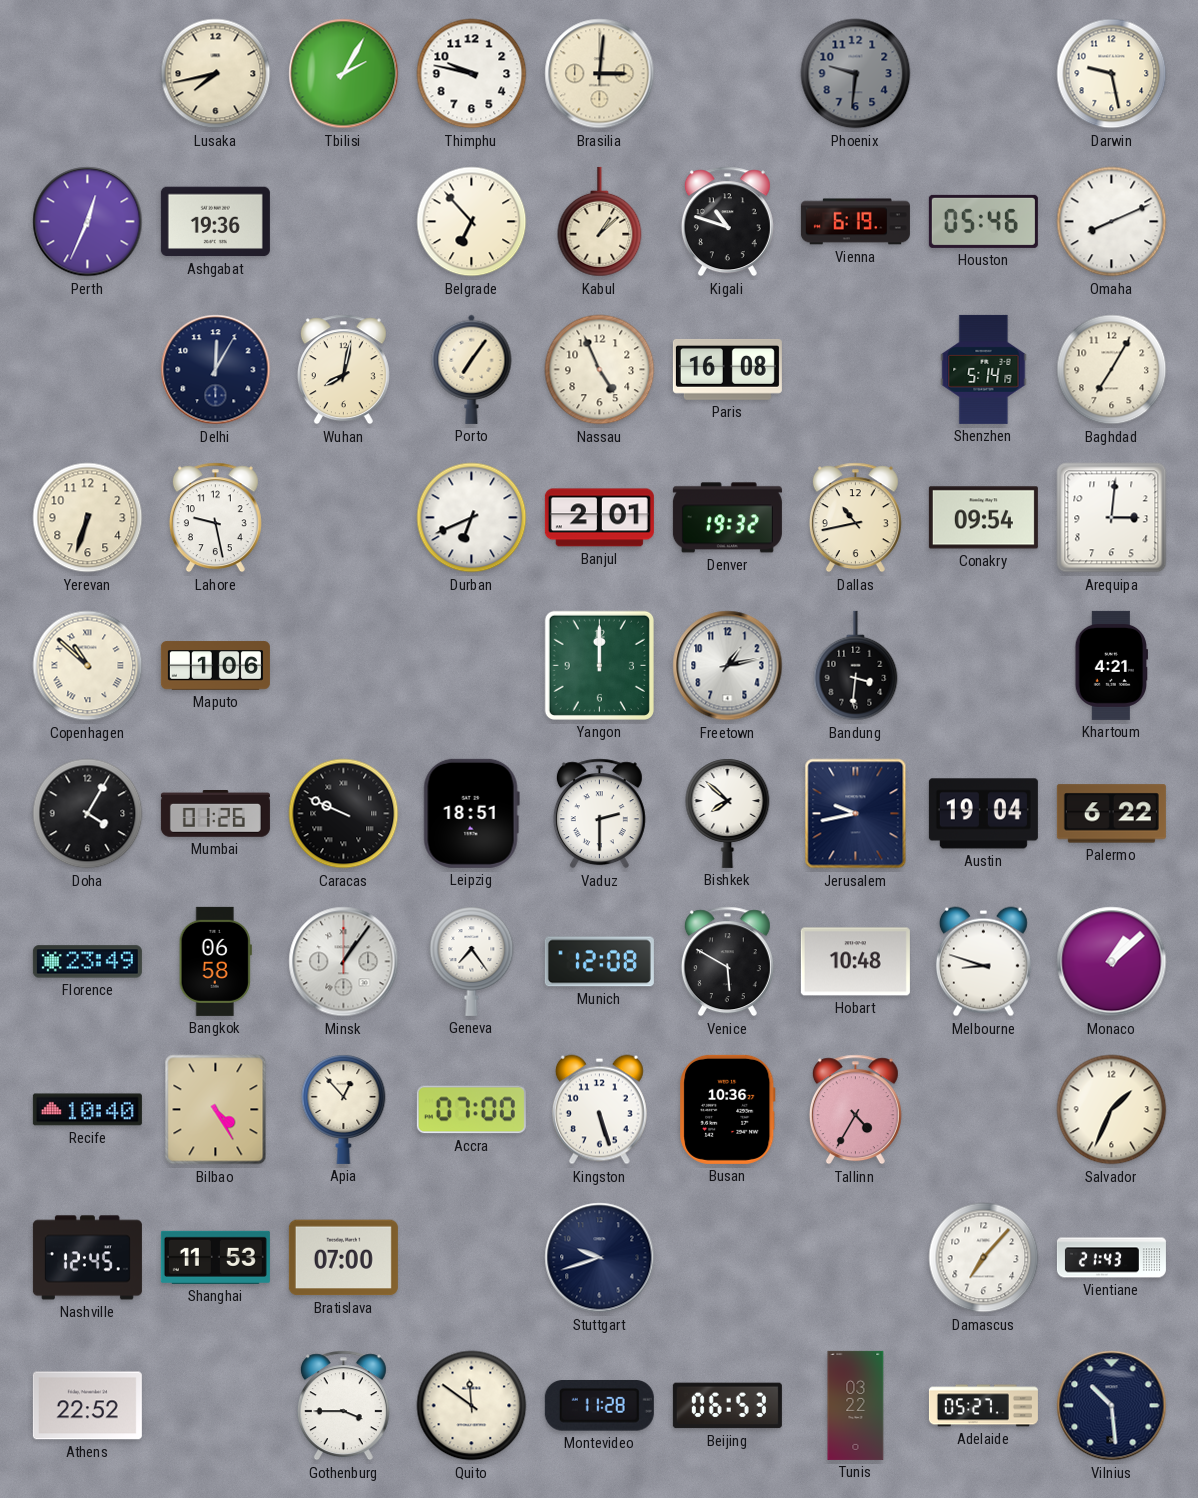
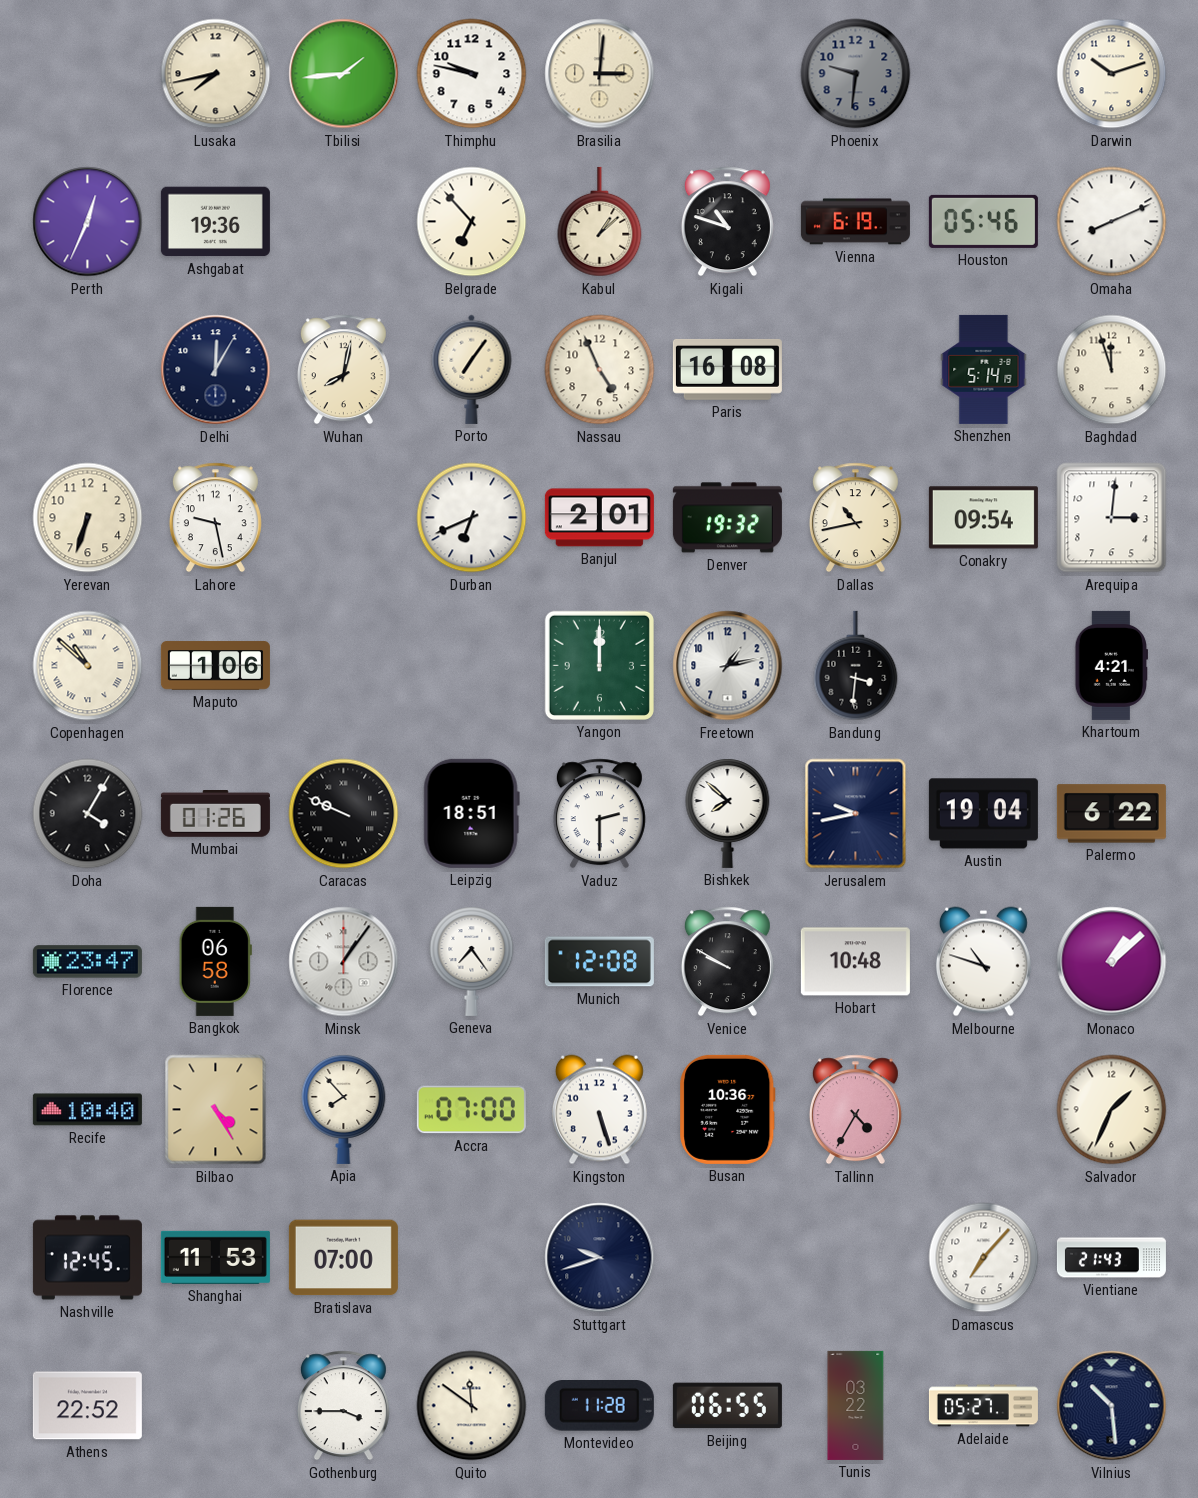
Tbilisi: 2:05 -> 1:44
Darwin: 9:28 -> 10:12
Baghdad: 7:05 -> 11:57
Florence: 23:49 -> 23:47
Venice: 5:50 -> 9:50
Melbourne: 8:48 -> 10:48
Apia: 12:53 -> 7:53
Beijing: 06:53 -> 06:55
